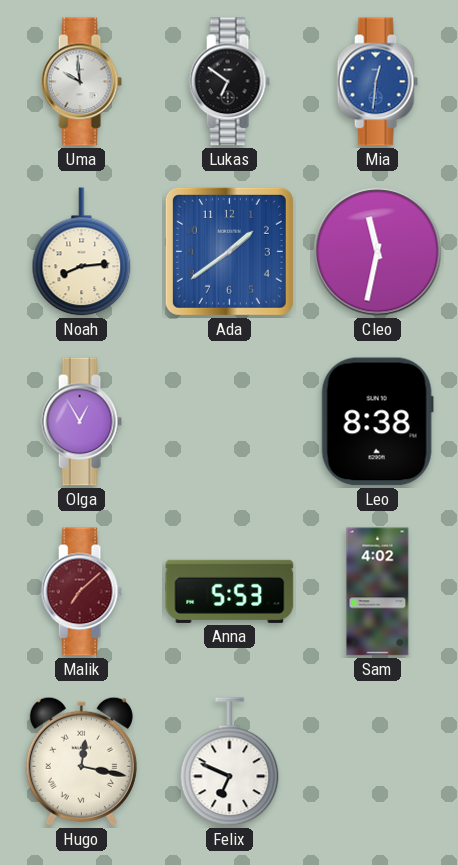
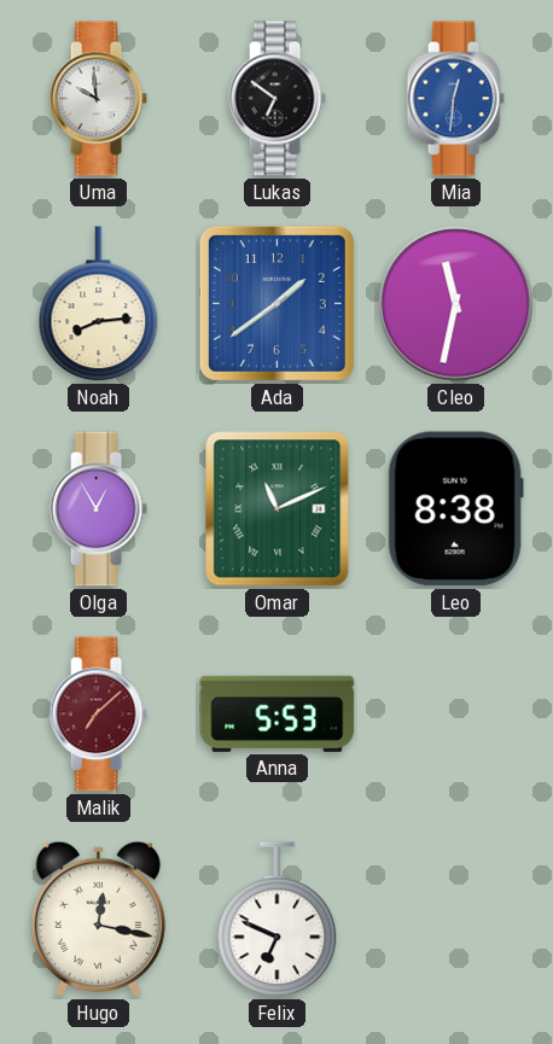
Omar: none -> 11:11
Sam: 4:02 -> none
